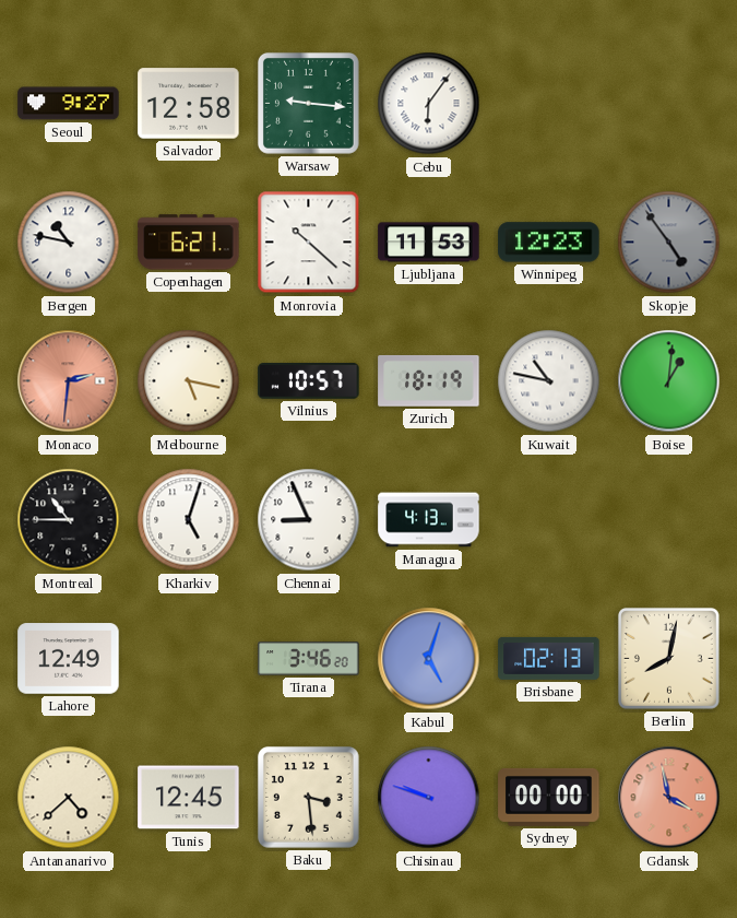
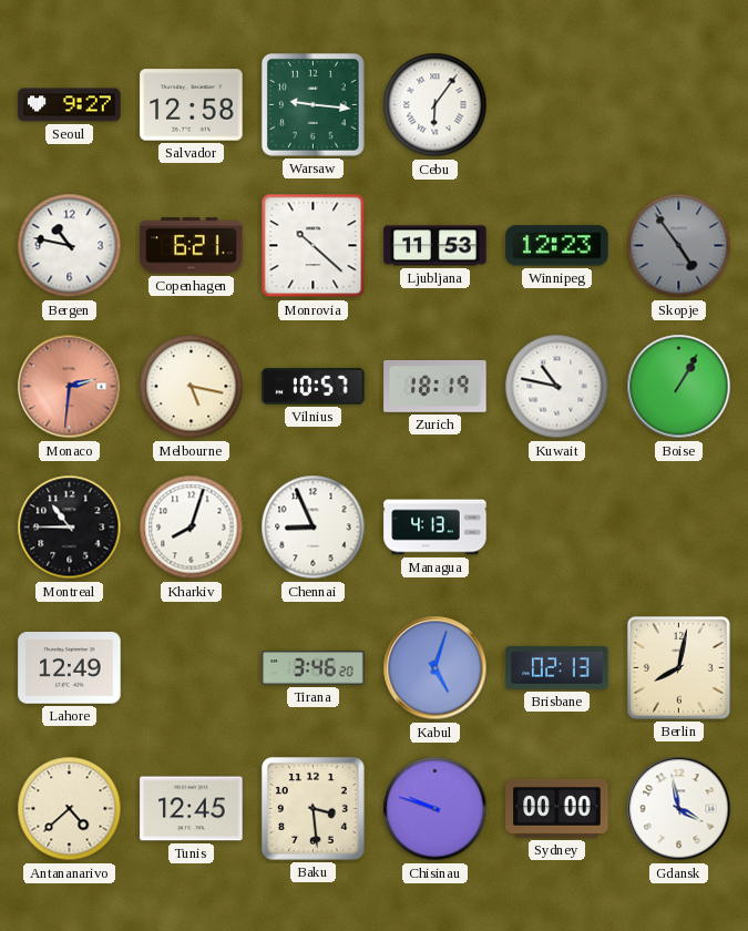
Boise: 1:01 -> 1:05
Kharkiv: 5:03 -> 8:03
Gdansk dial: salmon -> white
